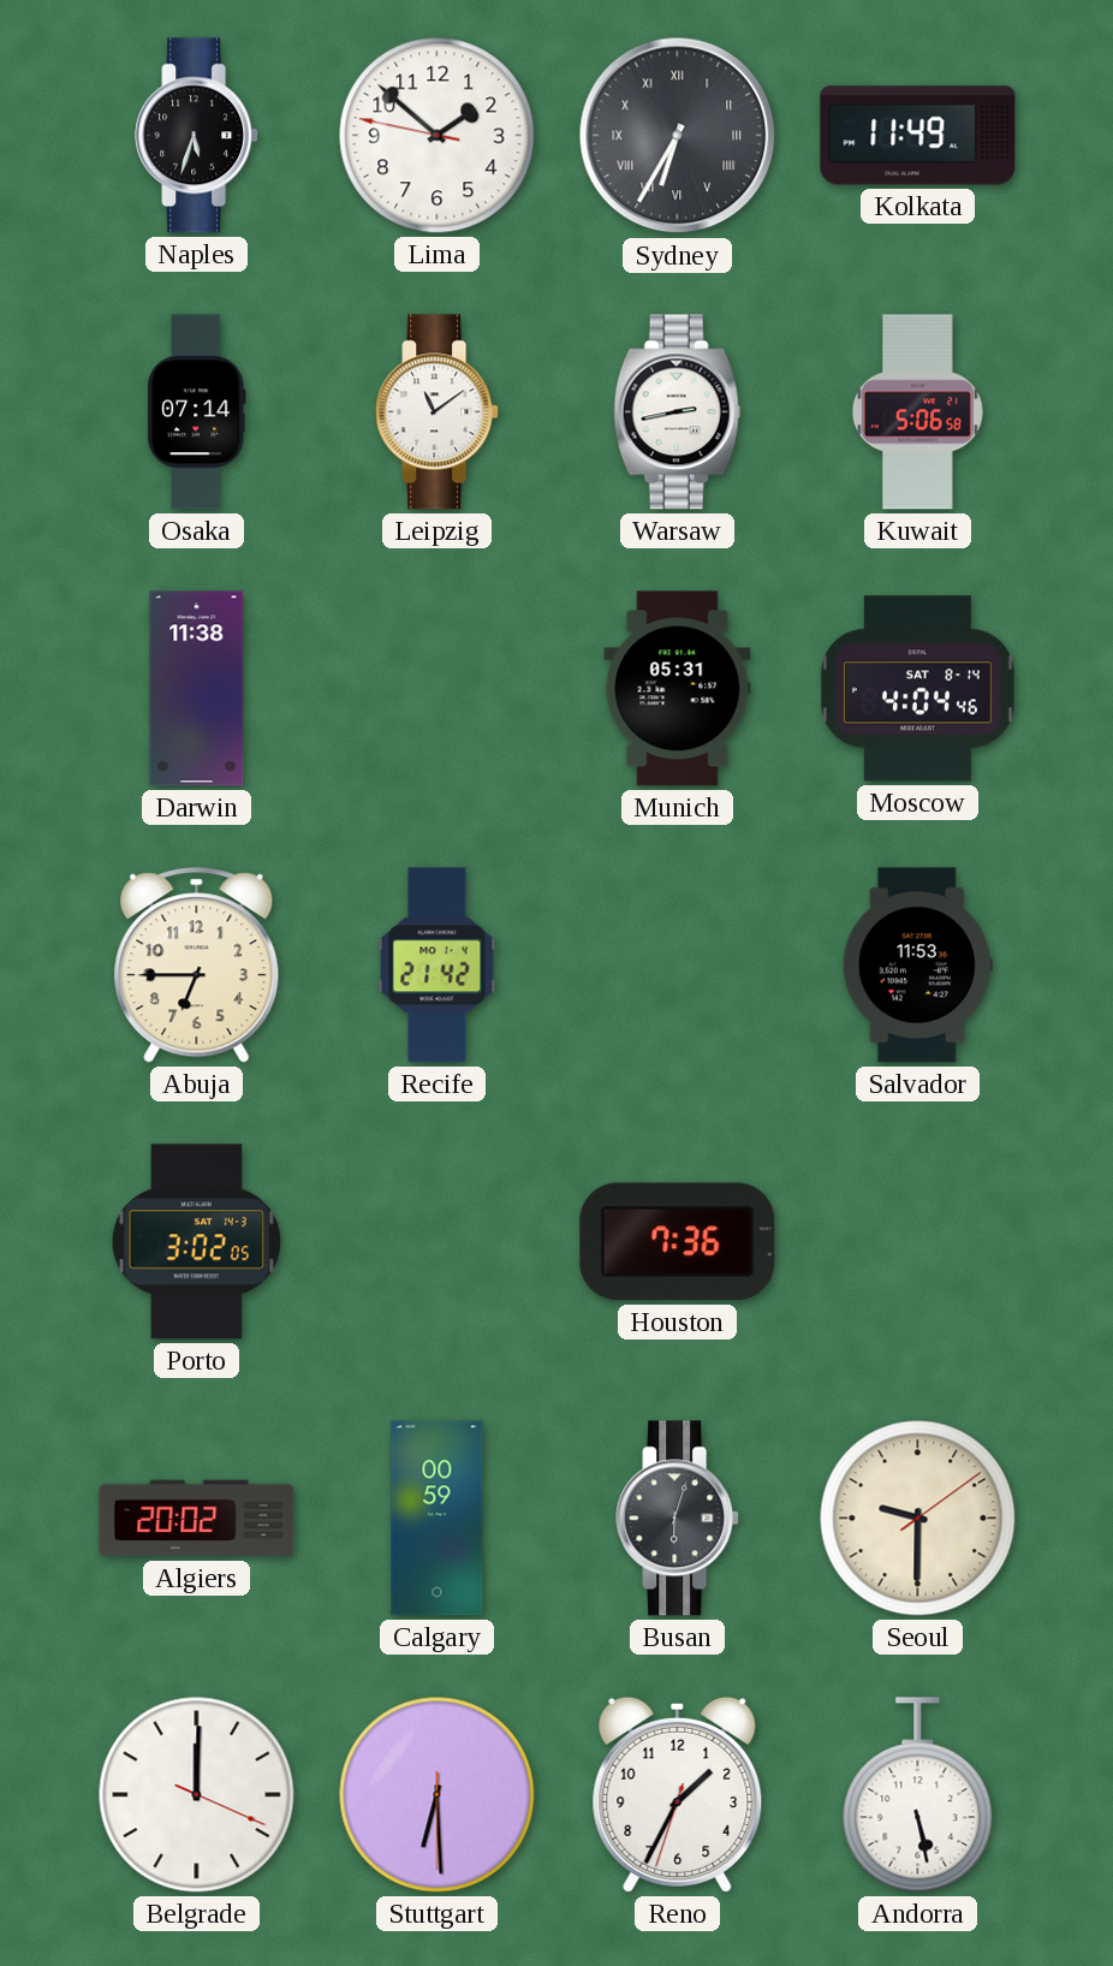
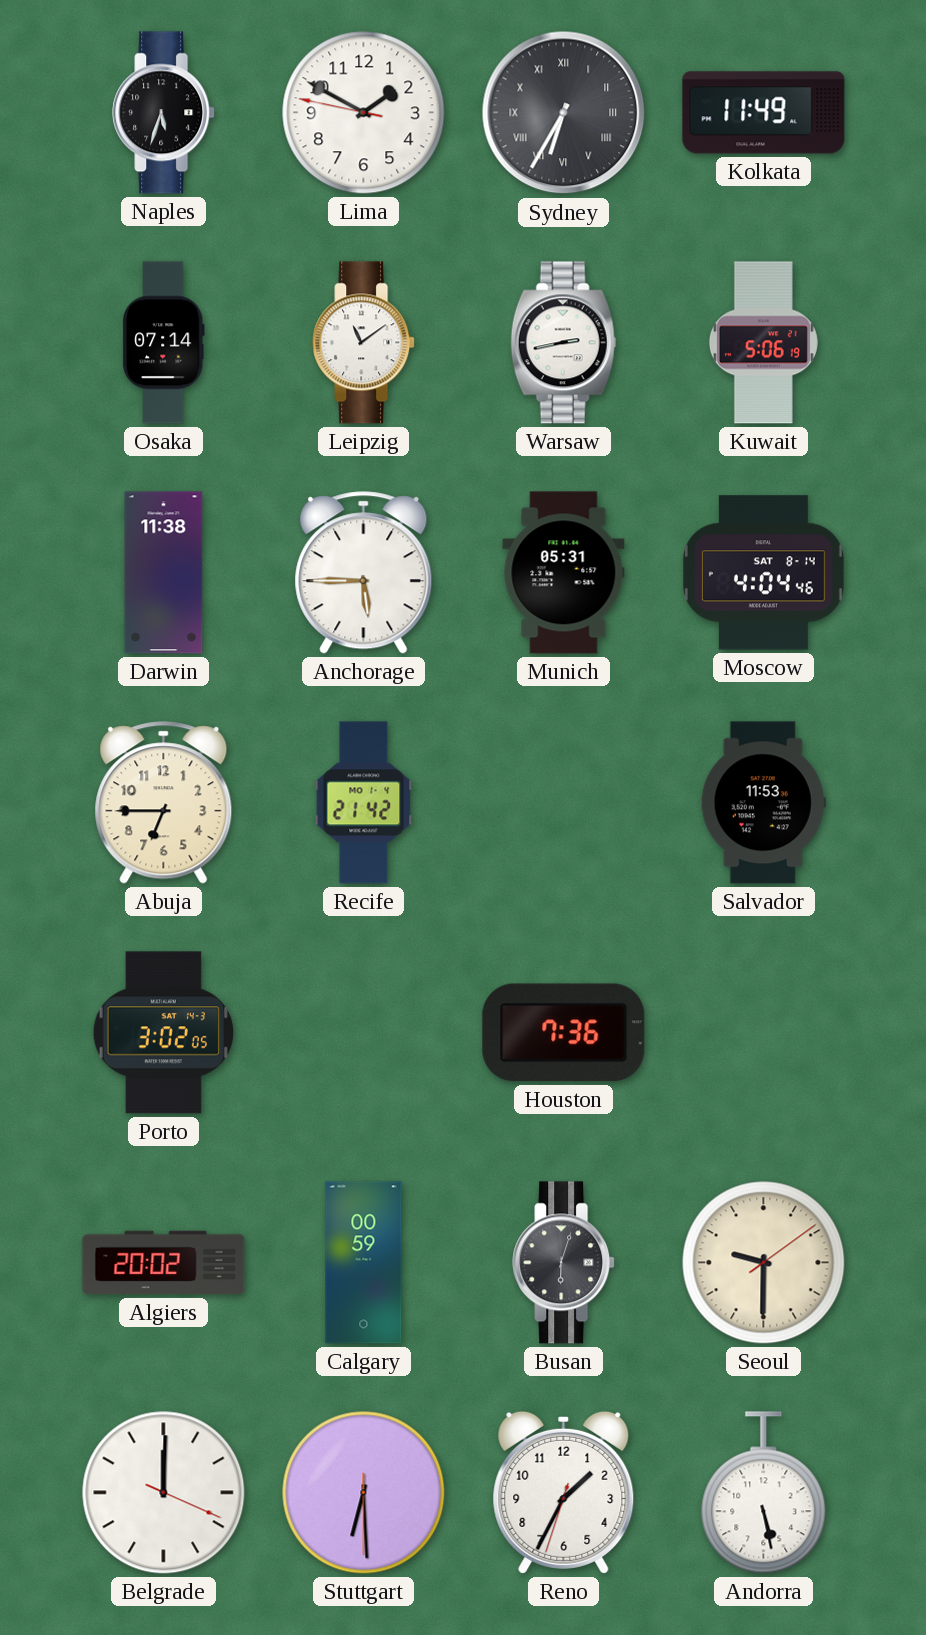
Lima: 1:51 -> 1:49
Kuwait: 5:06:58 -> 5:06:19
Anchorage: none -> 5:45
